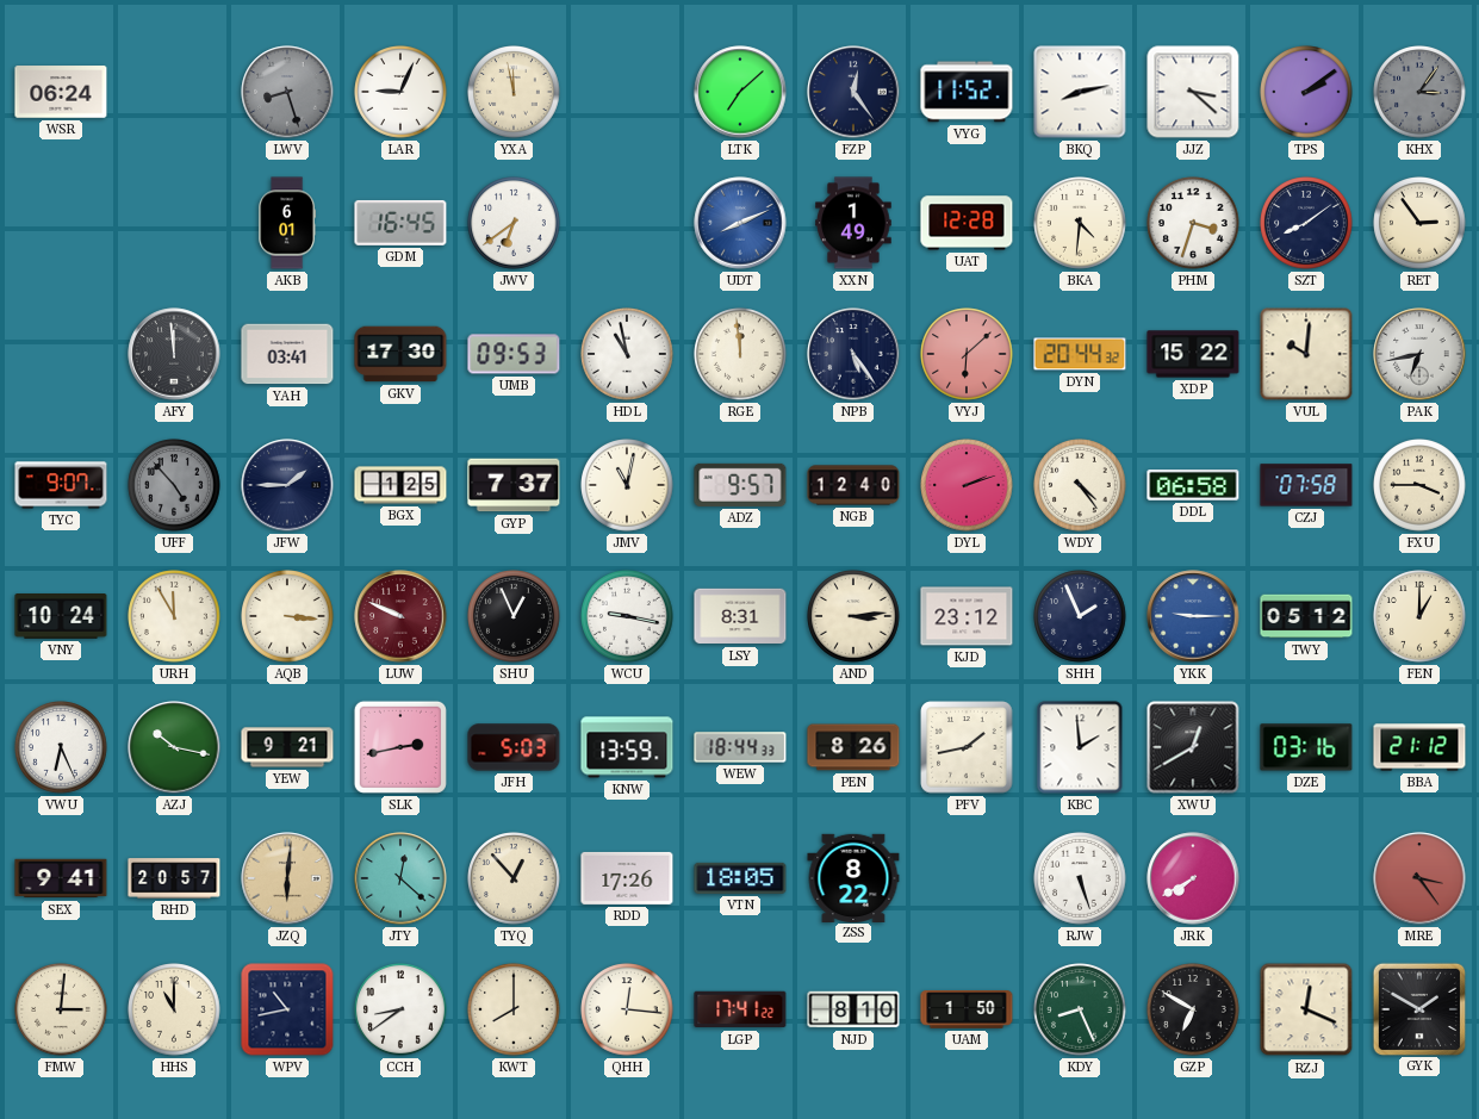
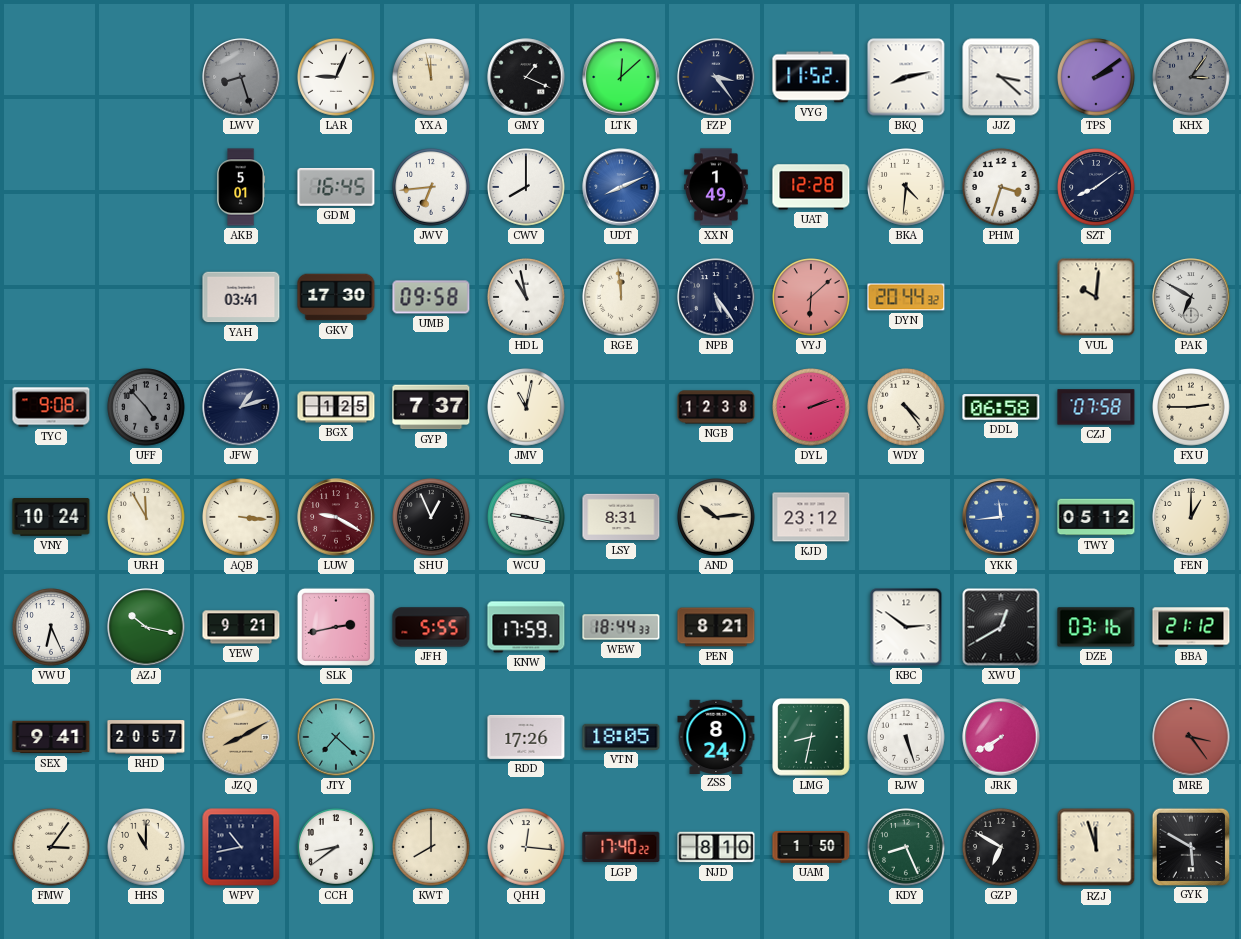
WSR: 06:24 -> none
GMY: none -> 1:19
LTK: 7:08 -> 12:08
FZP: 12:24 -> 3:24
AKB: 6:01 -> 5:01
JWV: 6:39 -> 6:44
CWV: none -> 8:00
RET: 2:54 -> none
AFY: 11:59 -> none
UMB: 09:53 -> 09:58
XDP: 15:22 -> none
PAK: 6:43 -> 6:50
TYC: 9:07 -> 9:08
JFW: 1:45 -> 1:12
ADZ: 9:57 -> none
NGB: 12:40 -> 12:38
FXU: 3:45 -> 2:45
LUW: 9:49 -> 9:20
AND: 3:14 -> 10:14
SHH: 1:56 -> none
YKK: 9:15 -> 11:44
JFH: 5:03 -> 5:55
KNW: 13:59 -> 17:59
PEN: 8:26 -> 8:21
PFV: 1:43 -> none
KBC: 1:59 -> 2:51
JZQ: 6:01 -> 8:10
JTY: 12:22 -> 7:22
TYQ: 12:53 -> none
ZSS: 8:22 -> 8:24
LMG: none -> 8:32
FMW: 3:01 -> 3:06
LGP: 17:41 -> 17:40
RZJ: 12:19 -> 11:57
GYK: 1:50 -> 5:50
